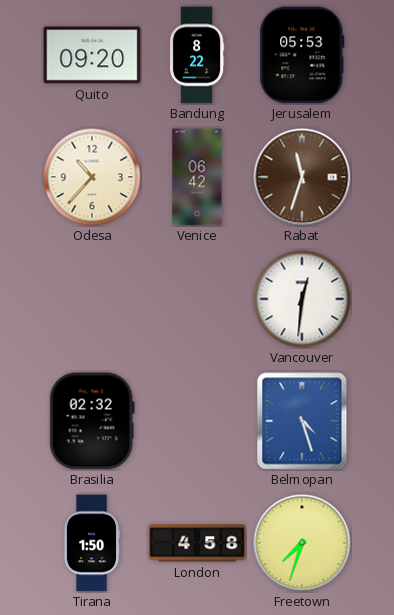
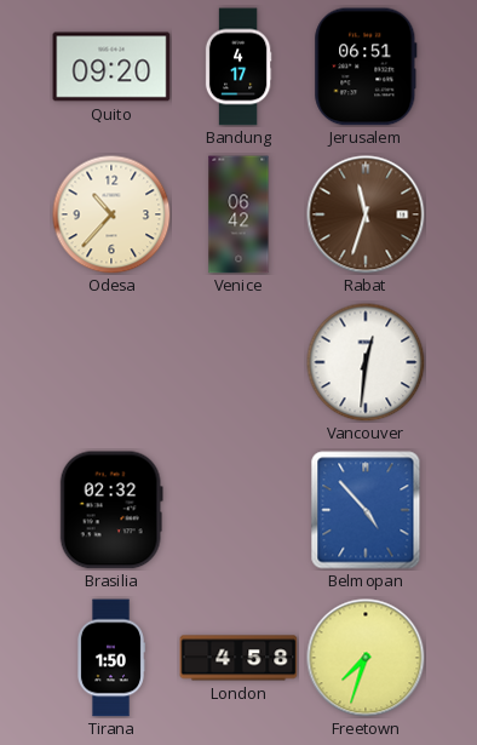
Bandung: 8:22 -> 4:17
Jerusalem: 05:53 -> 06:51
Belmopan: 4:27 -> 4:53
